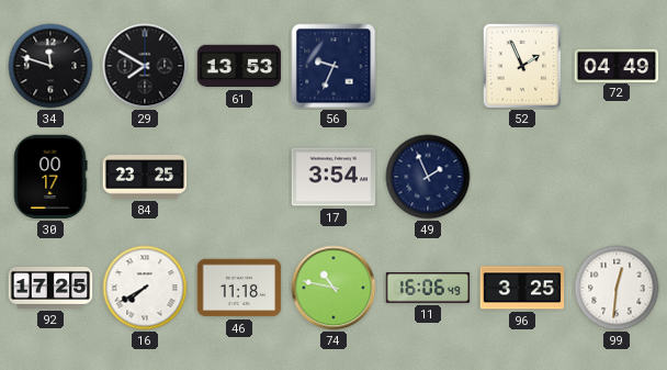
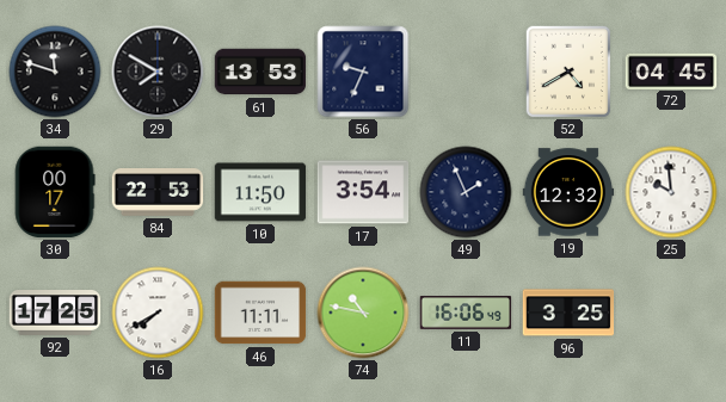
52: 1:56 -> 4:40
72: 04:49 -> 04:45
84: 23:25 -> 22:53
10: none -> 11:50
19: none -> 12:32
25: none -> 9:59
46: 11:18 -> 11:11
99: 12:31 -> none
